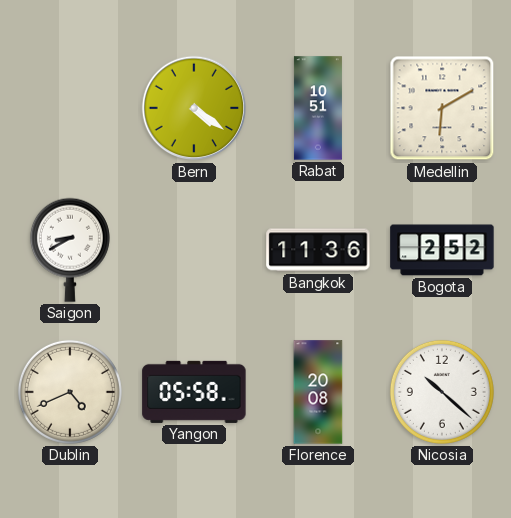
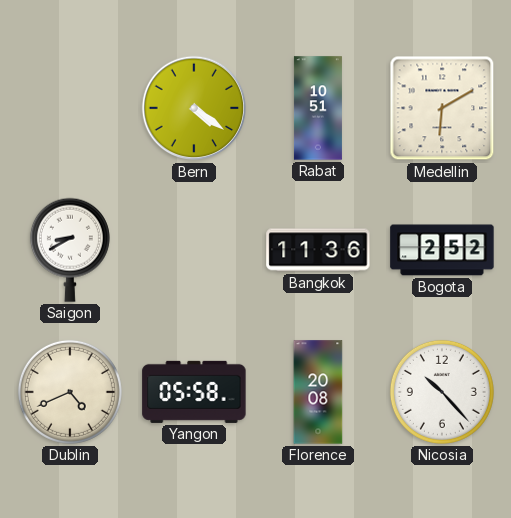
Nicosia: 10:22 -> 10:23
